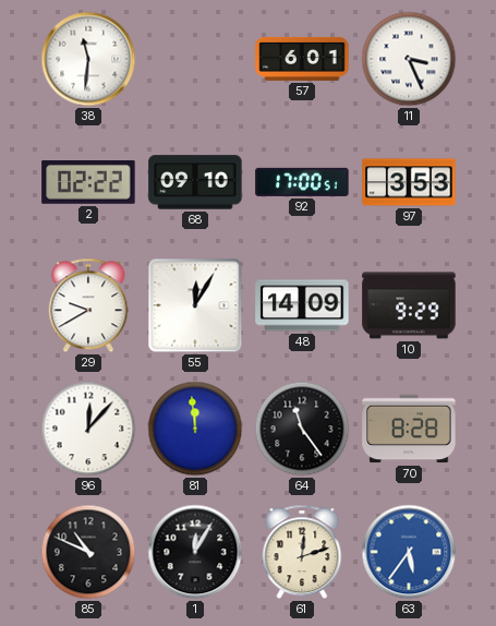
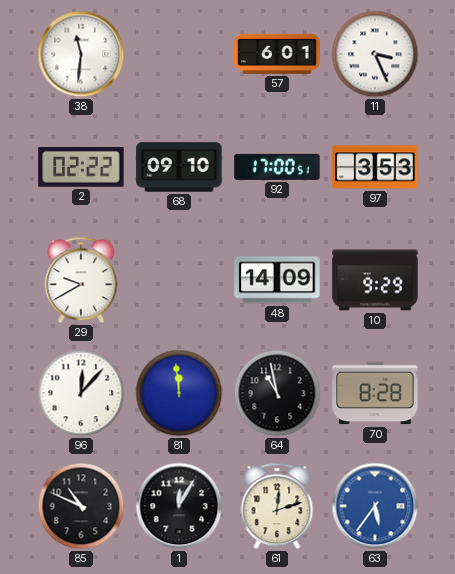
55: 12:05 -> none
64: 11:24 -> 10:58
